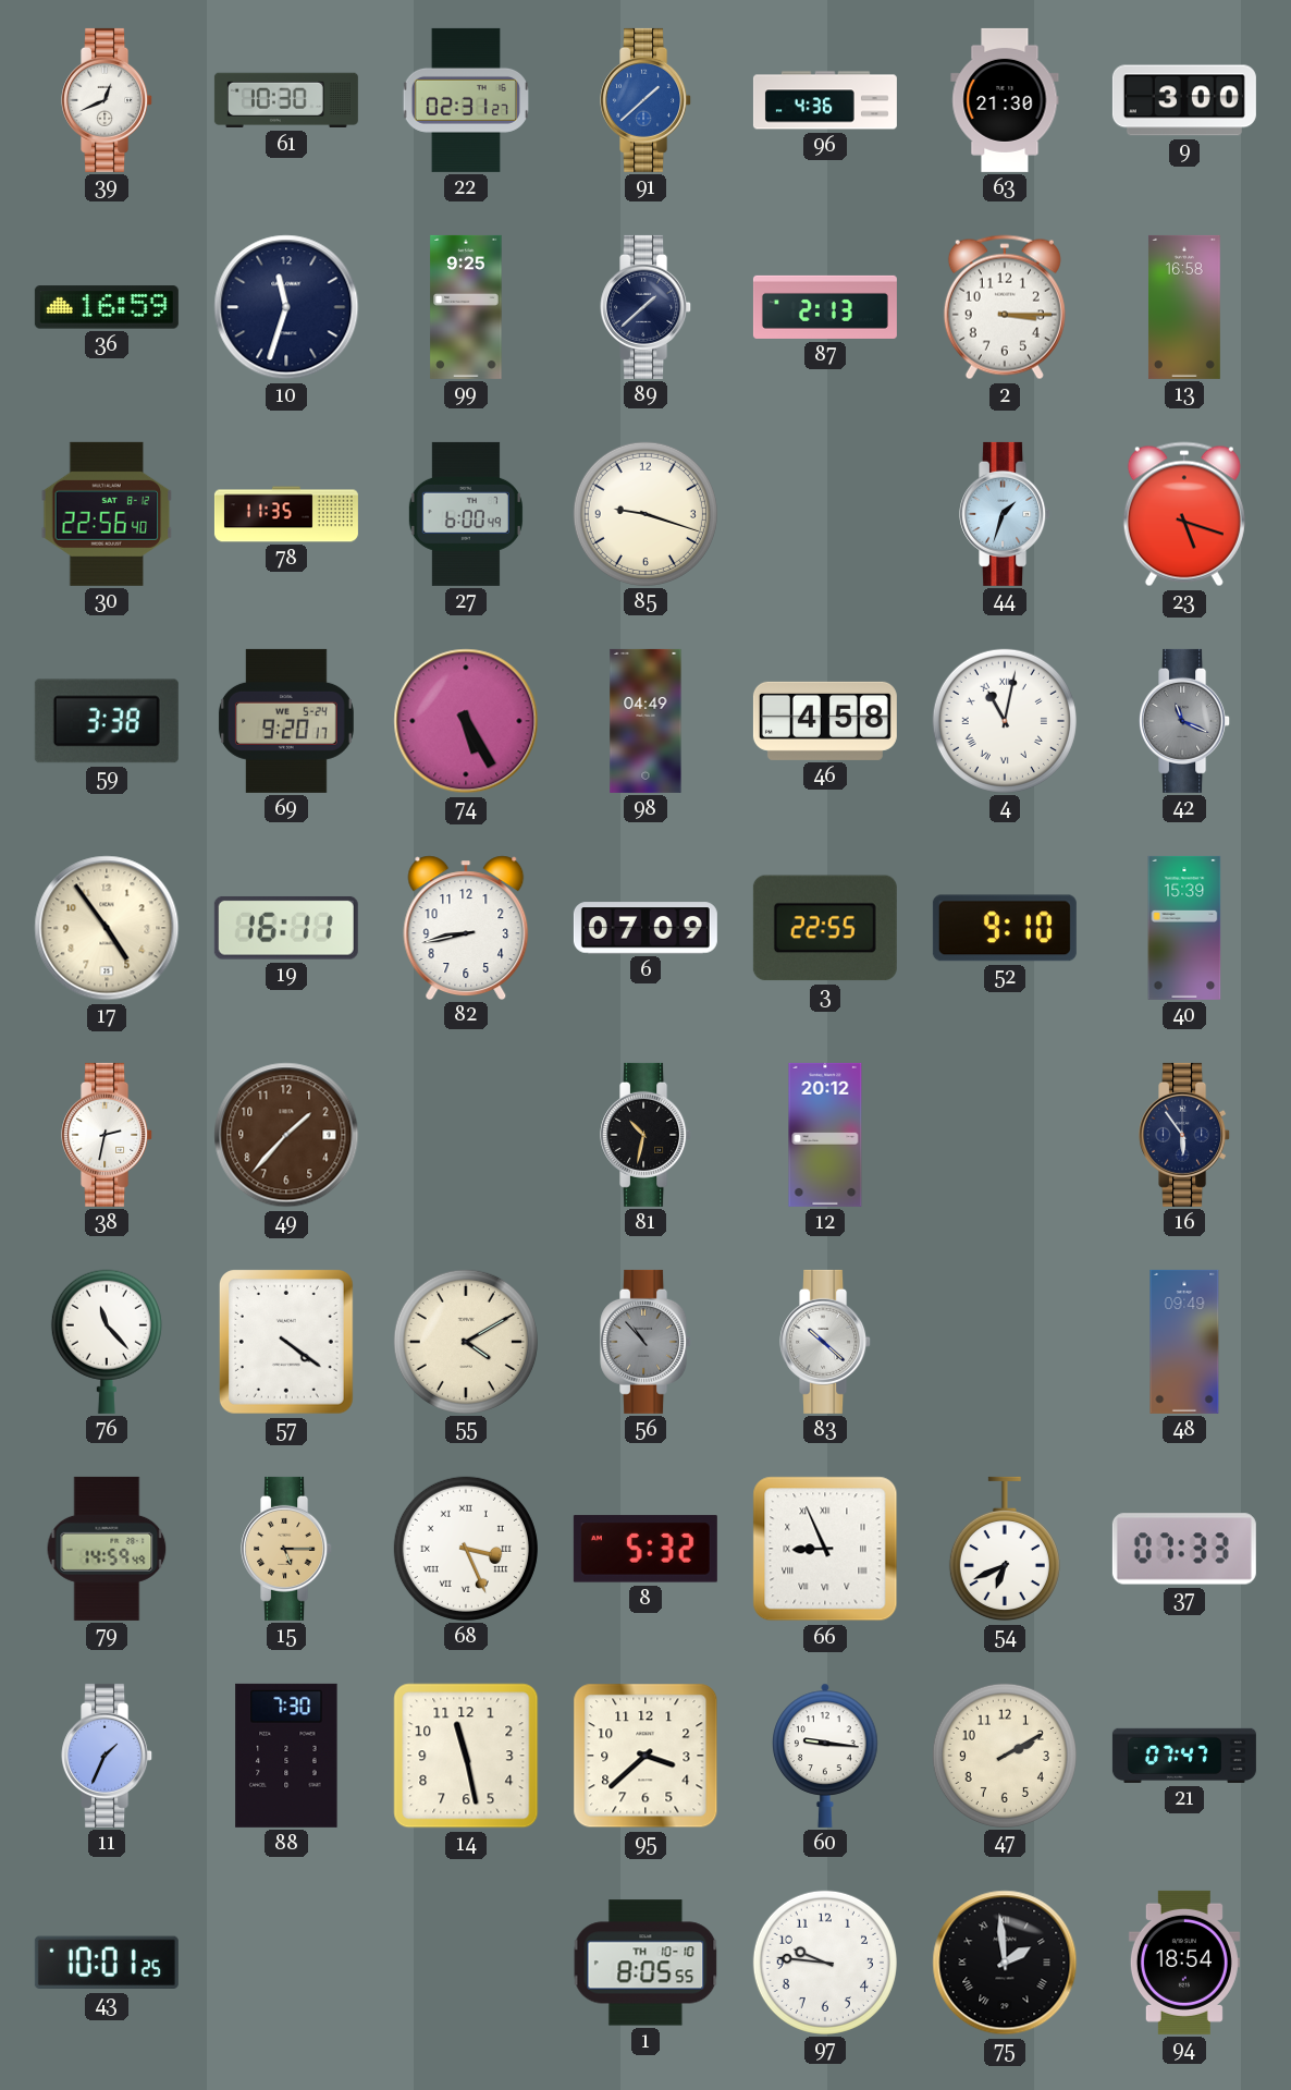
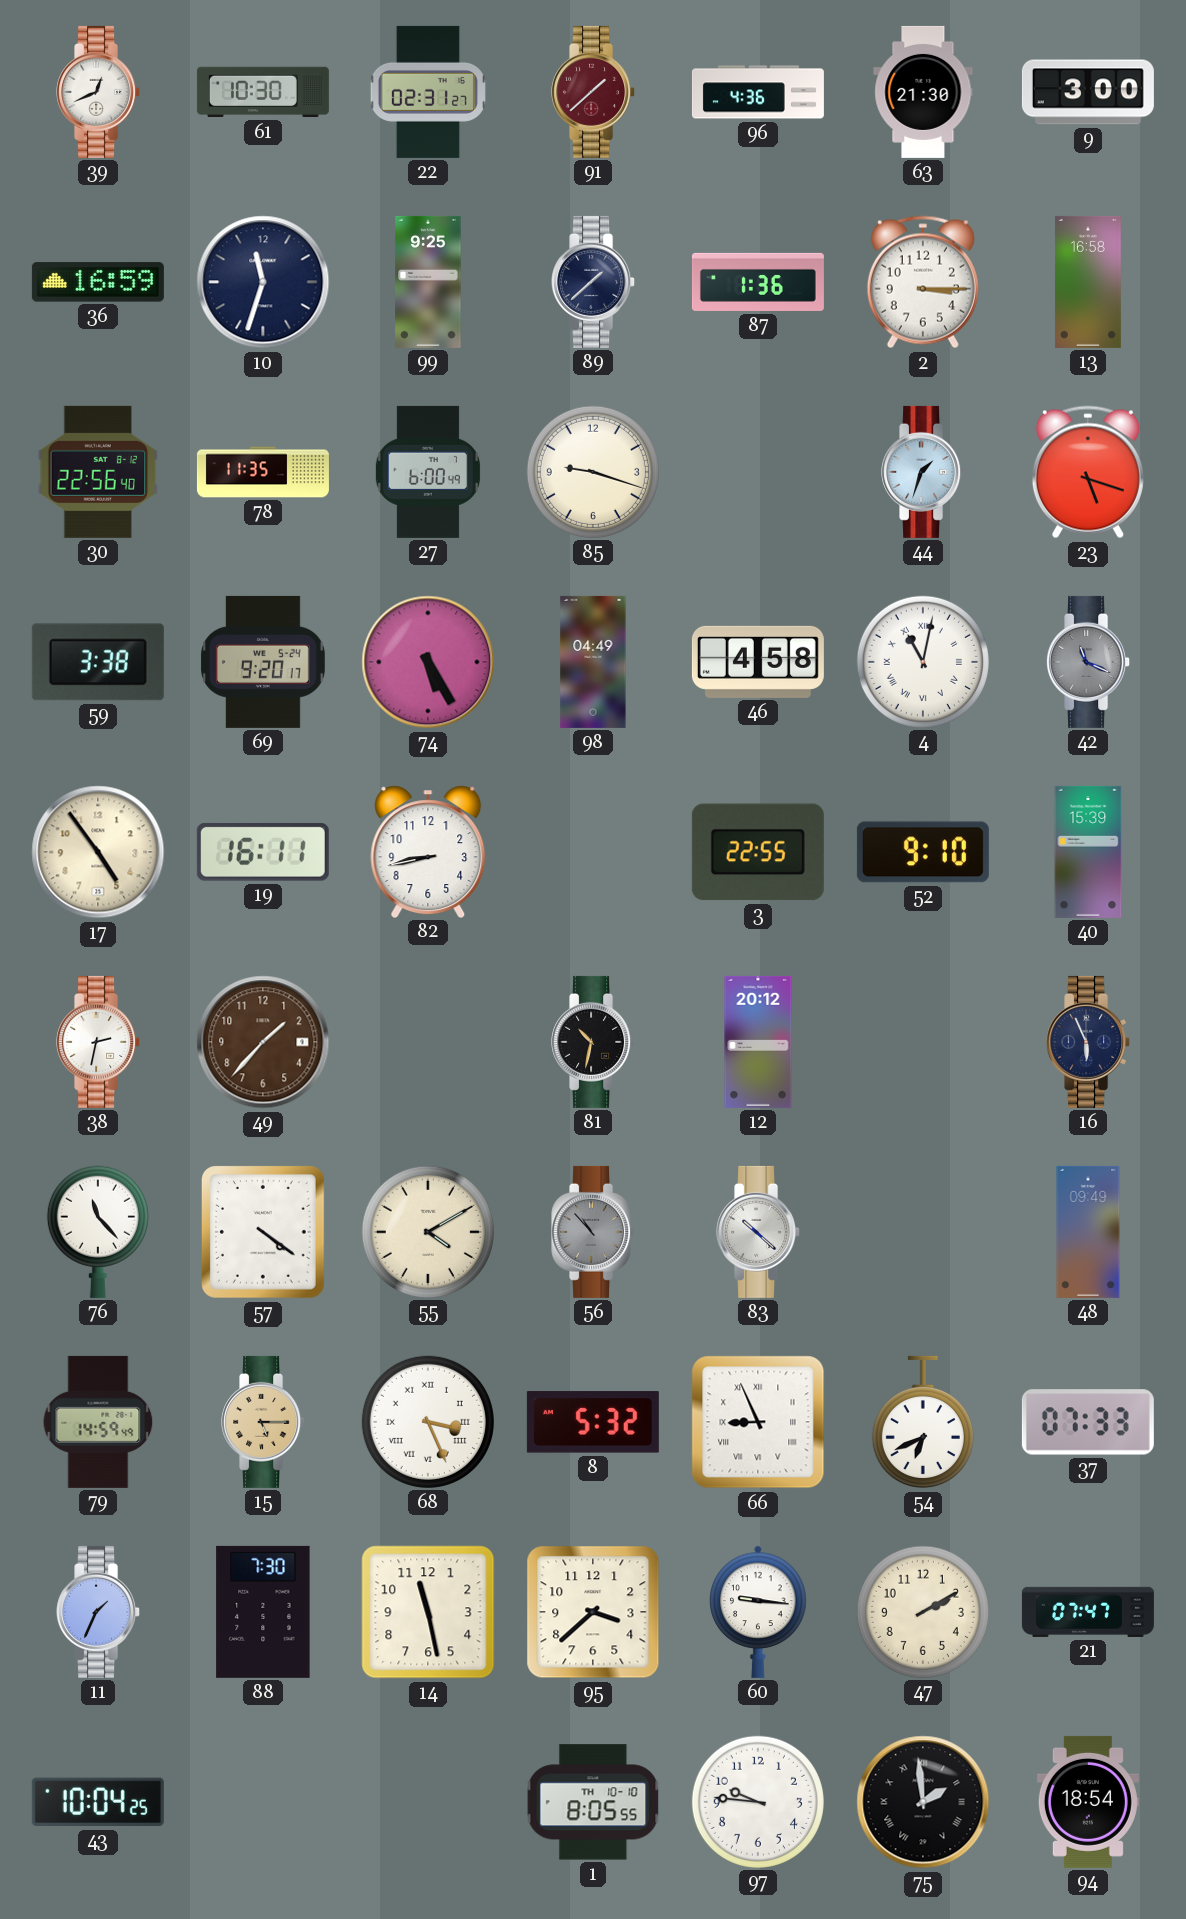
91 dial: blue -> burgundy
87: 2:13 -> 1:36
6: 07:09 -> none
16: 5:54 -> 5:56
43: 10:01 -> 10:04
